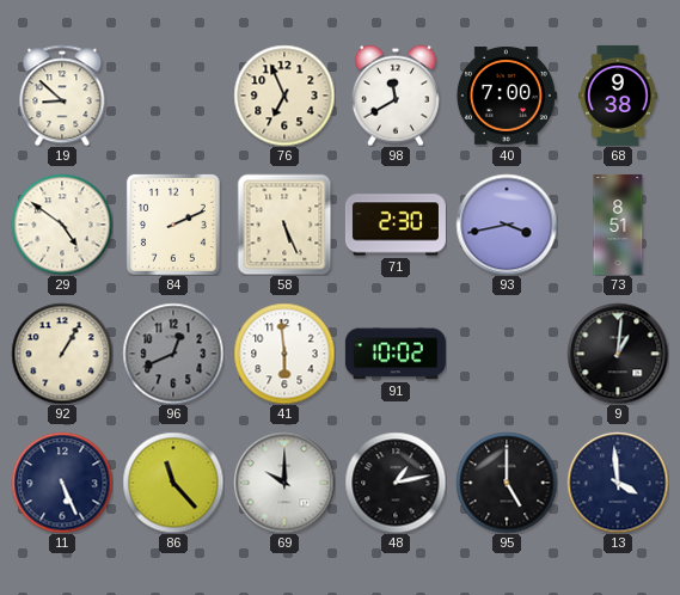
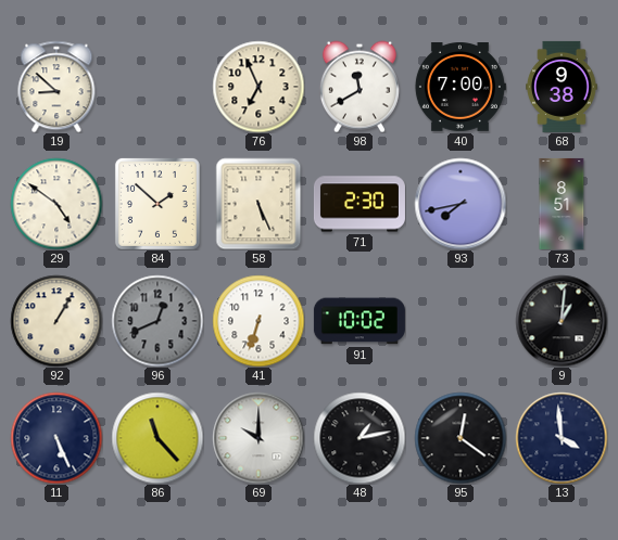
84: 2:11 -> 1:52
93: 3:43 -> 7:43
41: 5:59 -> 6:33
95: 5:00 -> 12:21
